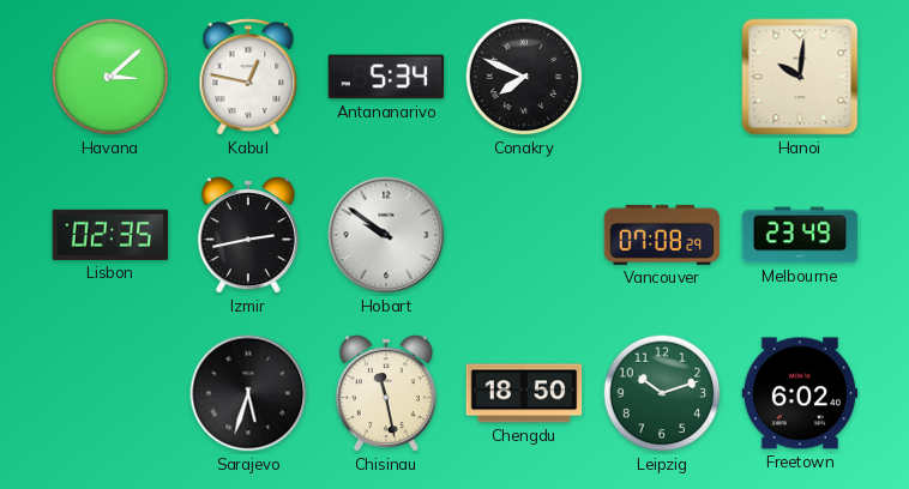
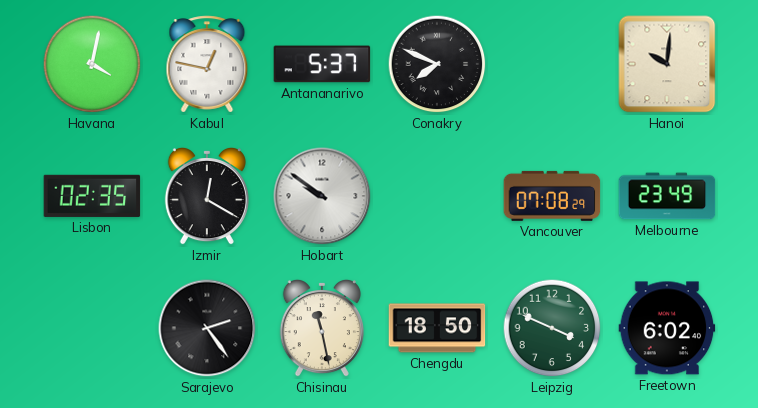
Havana: 3:08 -> 4:02
Antananarivo: 5:34 -> 5:37
Izmir: 2:43 -> 12:20
Sarajevo: 5:33 -> 2:24
Leipzig: 10:12 -> 3:49
